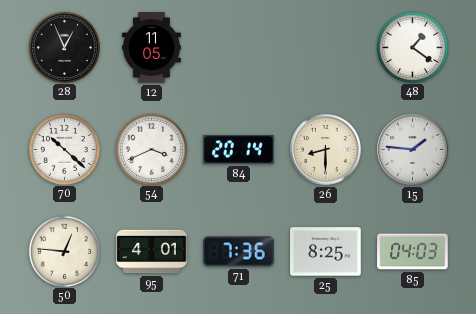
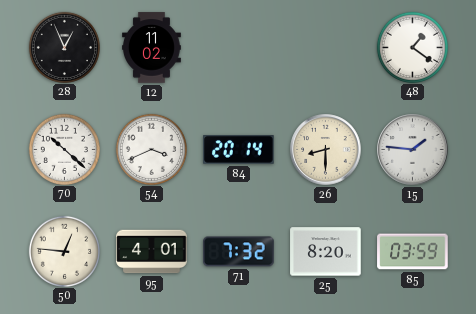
12: 11:05 -> 11:02
71: 7:36 -> 7:32
25: 8:25 -> 8:20
85: 04:03 -> 03:59
